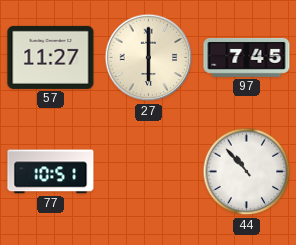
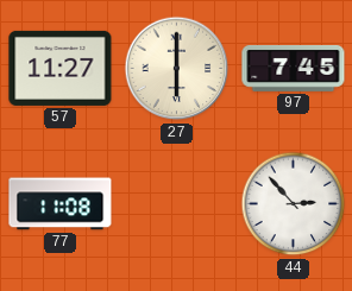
77: 10:51 -> 11:08
44: 10:53 -> 2:53
